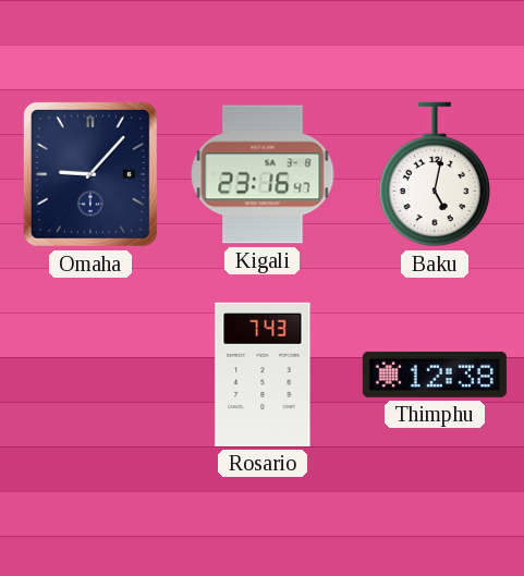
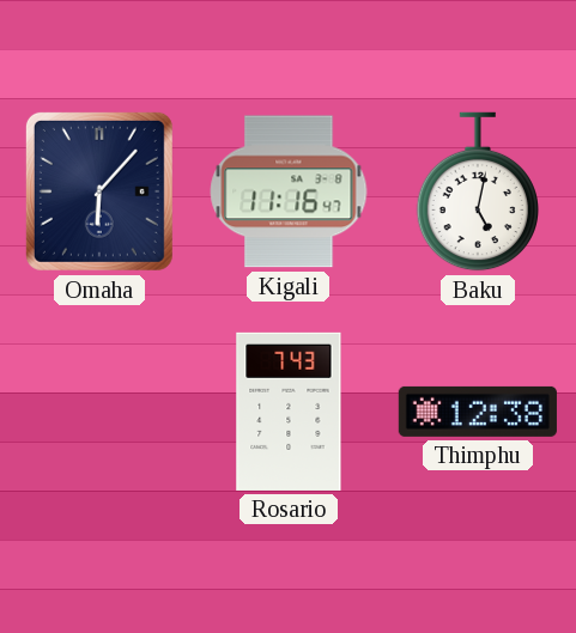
Omaha: 9:07 -> 6:07
Kigali: 23:16 -> 11:16
